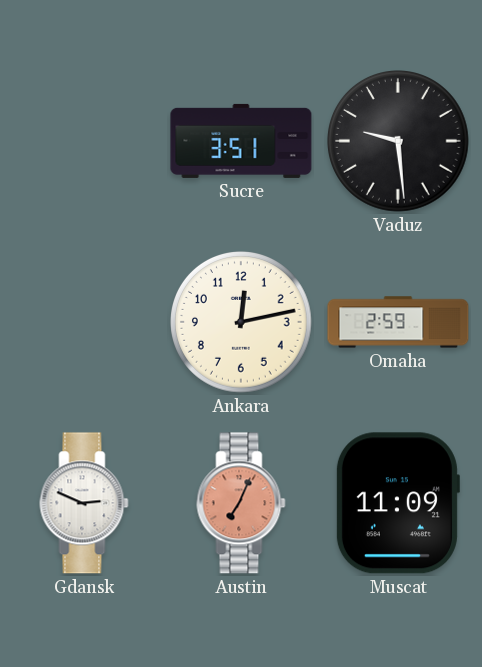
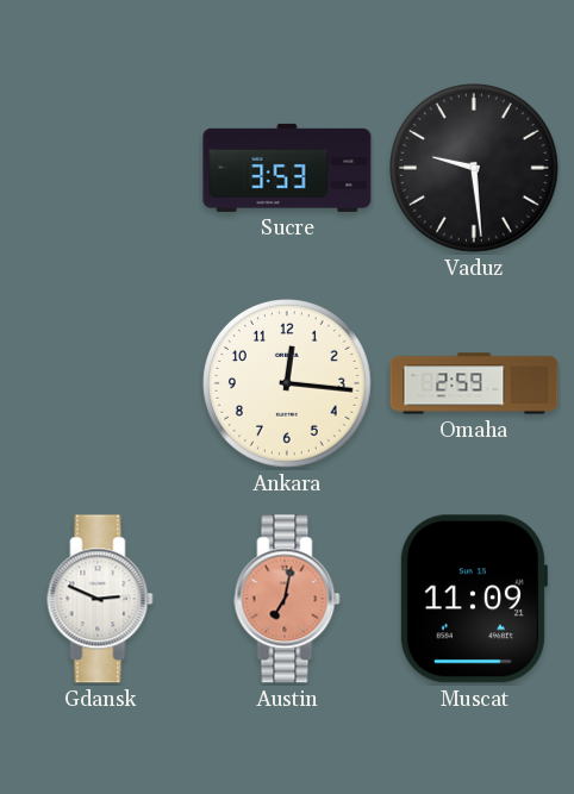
Sucre: 3:51 -> 3:53
Ankara: 12:13 -> 12:16
Austin: 7:04 -> 7:02
